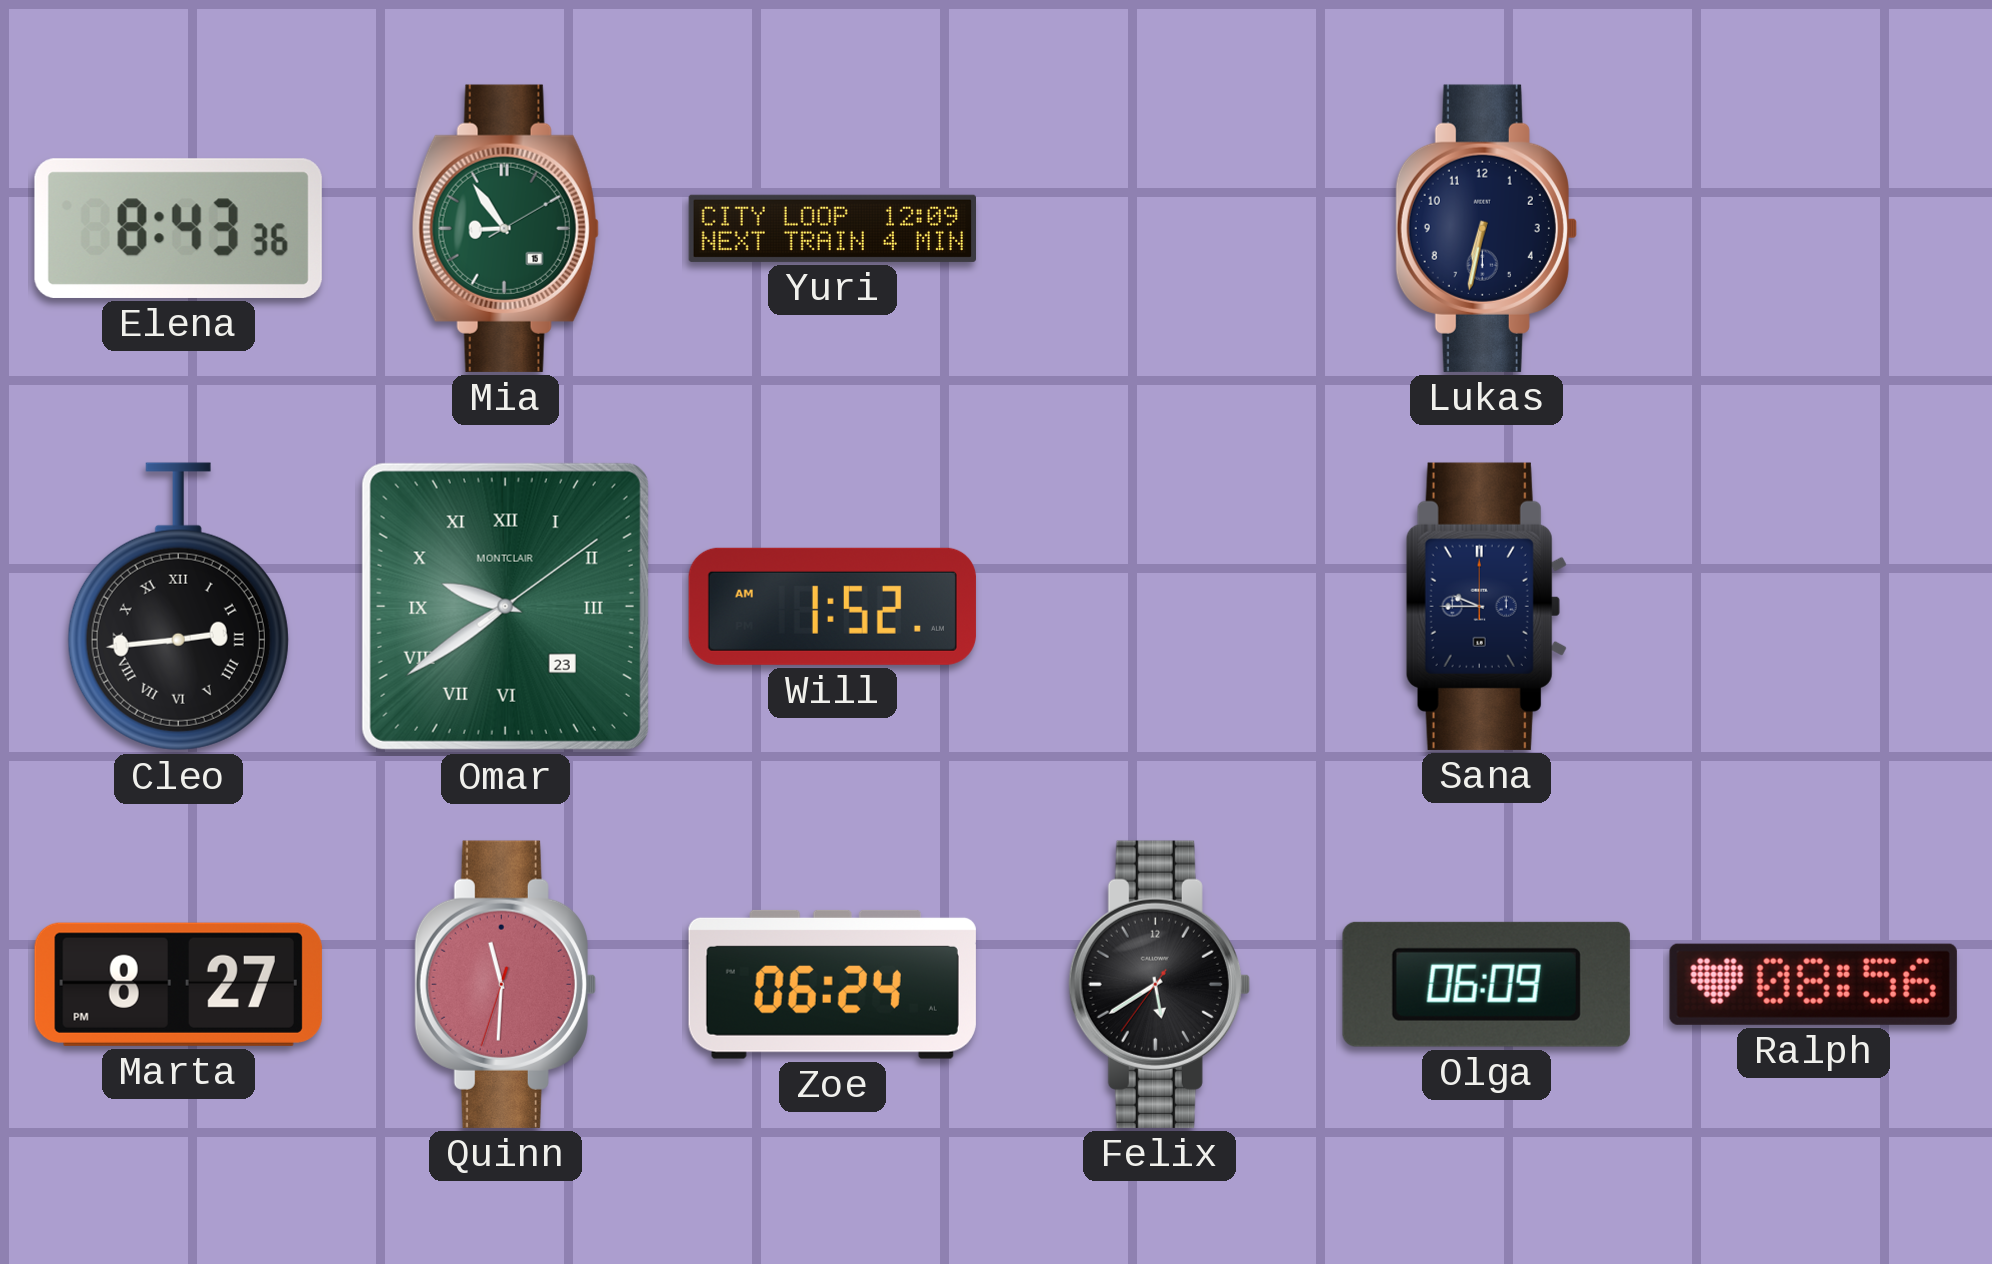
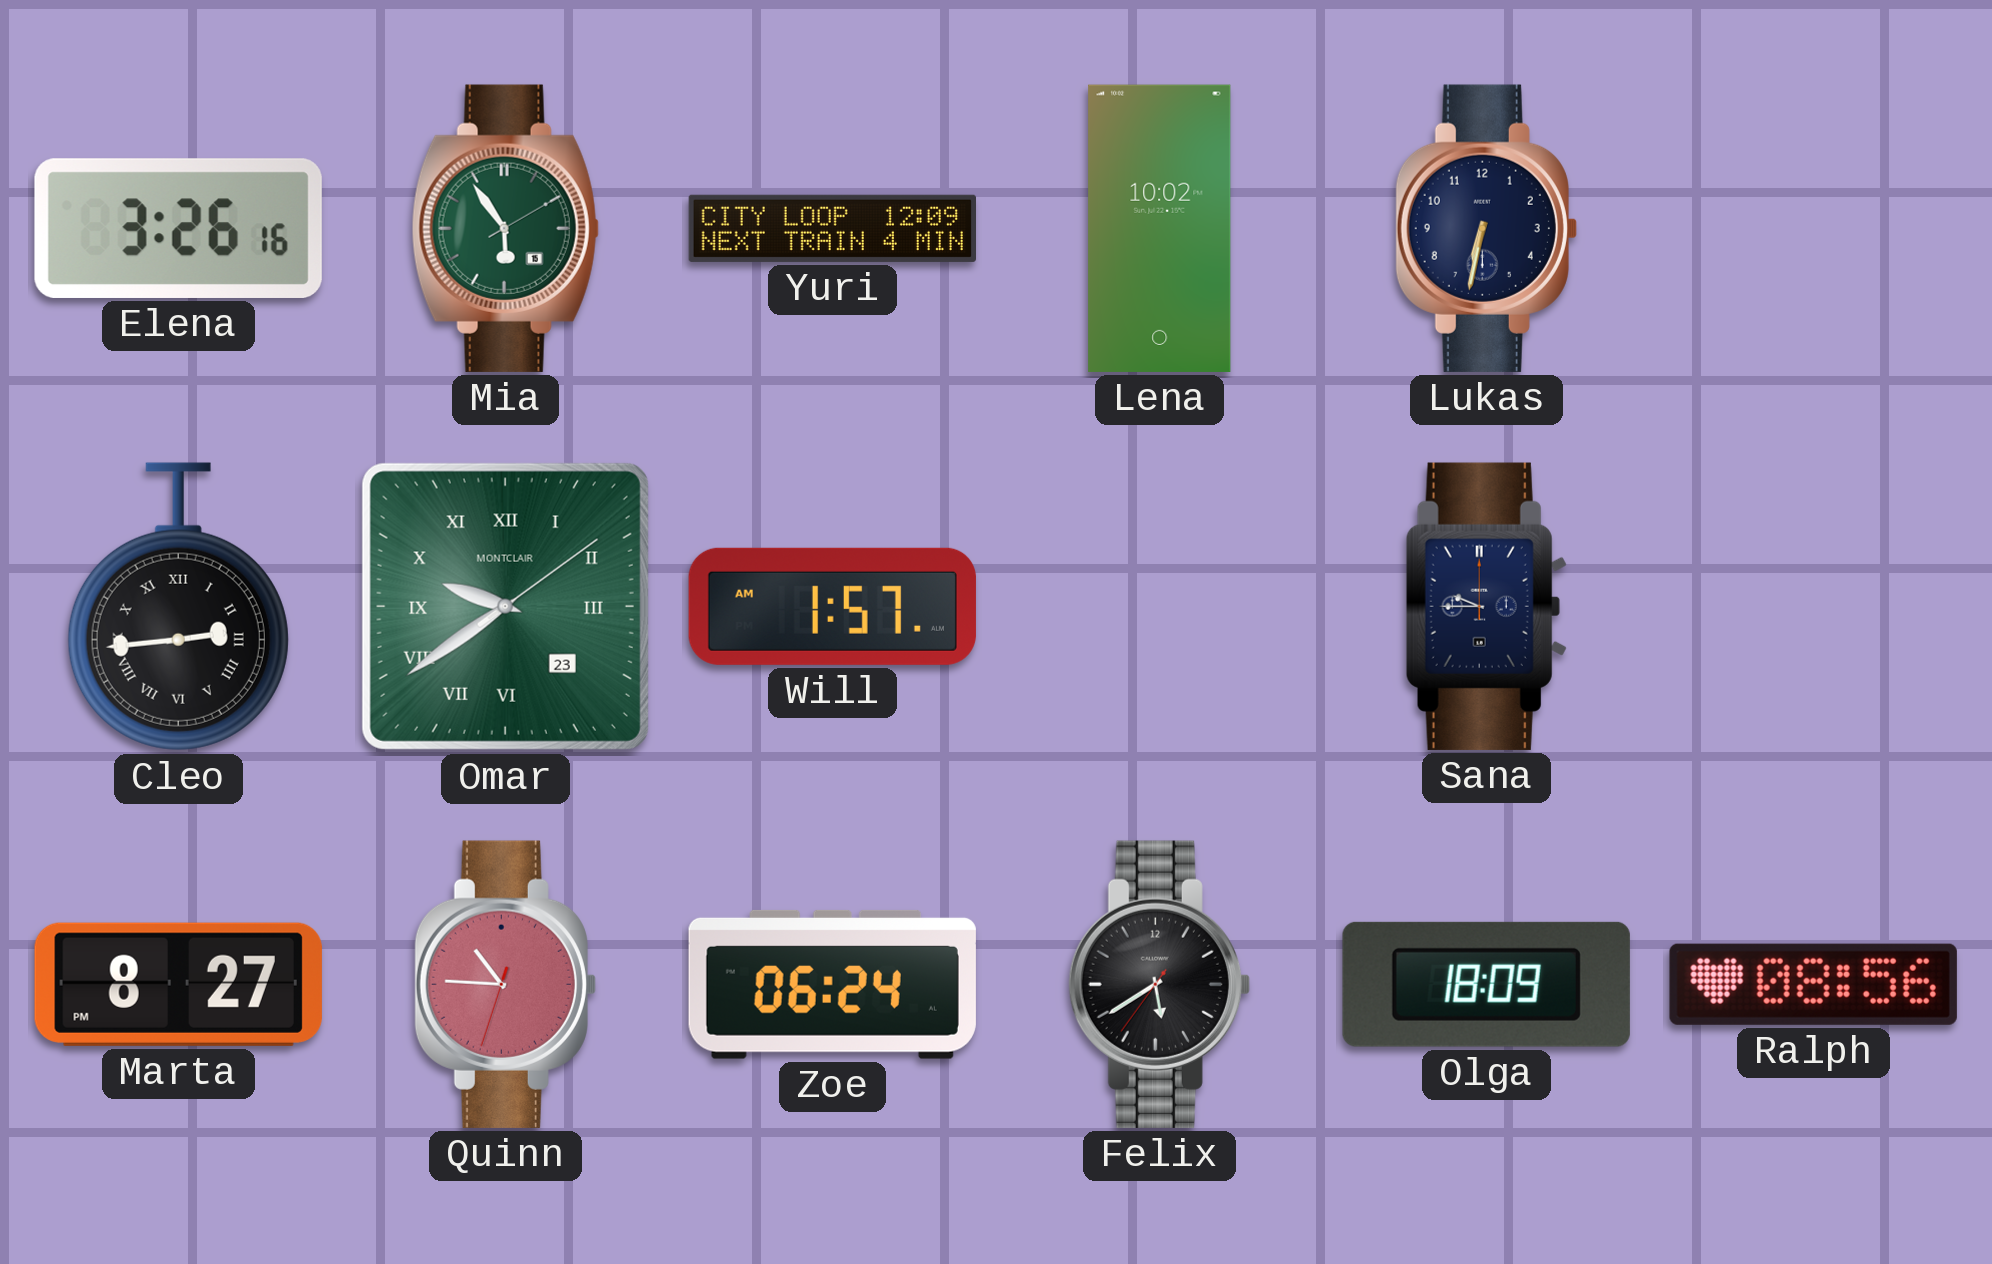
Elena: 8:43 -> 3:26
Mia: 8:54 -> 5:54
Lena: none -> 10:02
Will: 1:52 -> 1:57
Quinn: 11:30 -> 10:45
Olga: 06:09 -> 18:09
